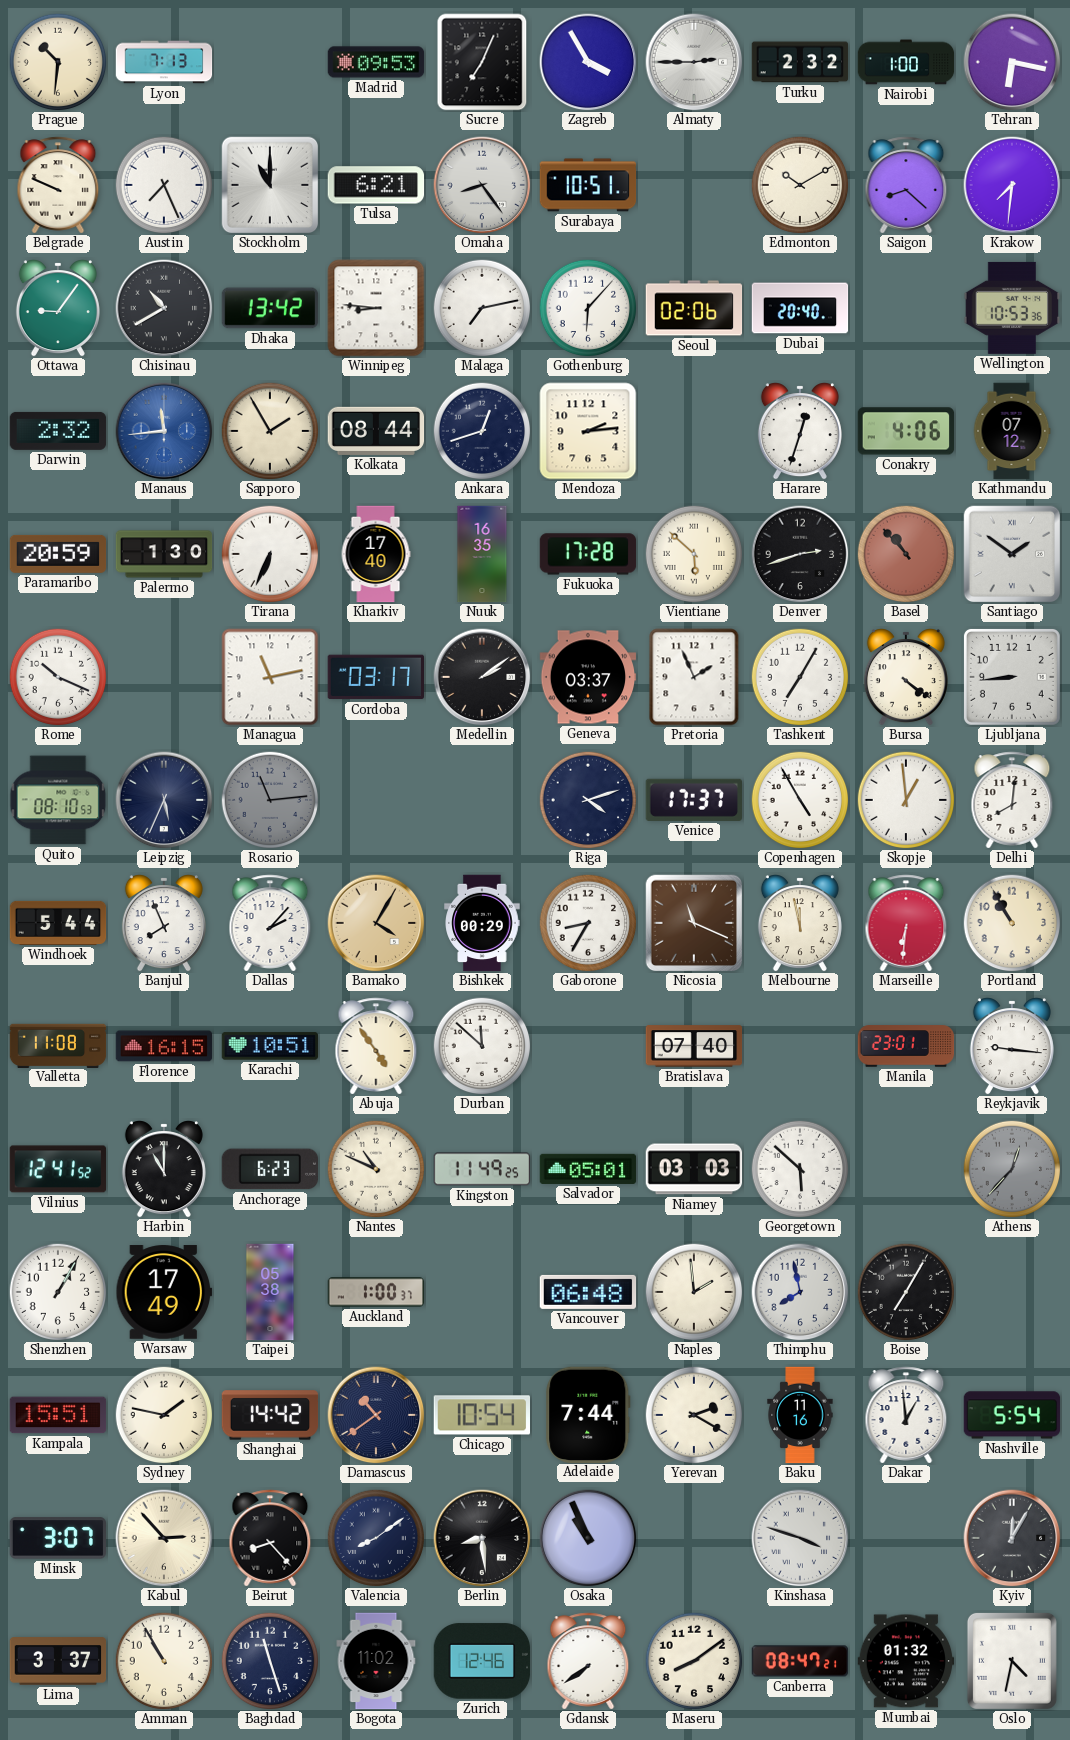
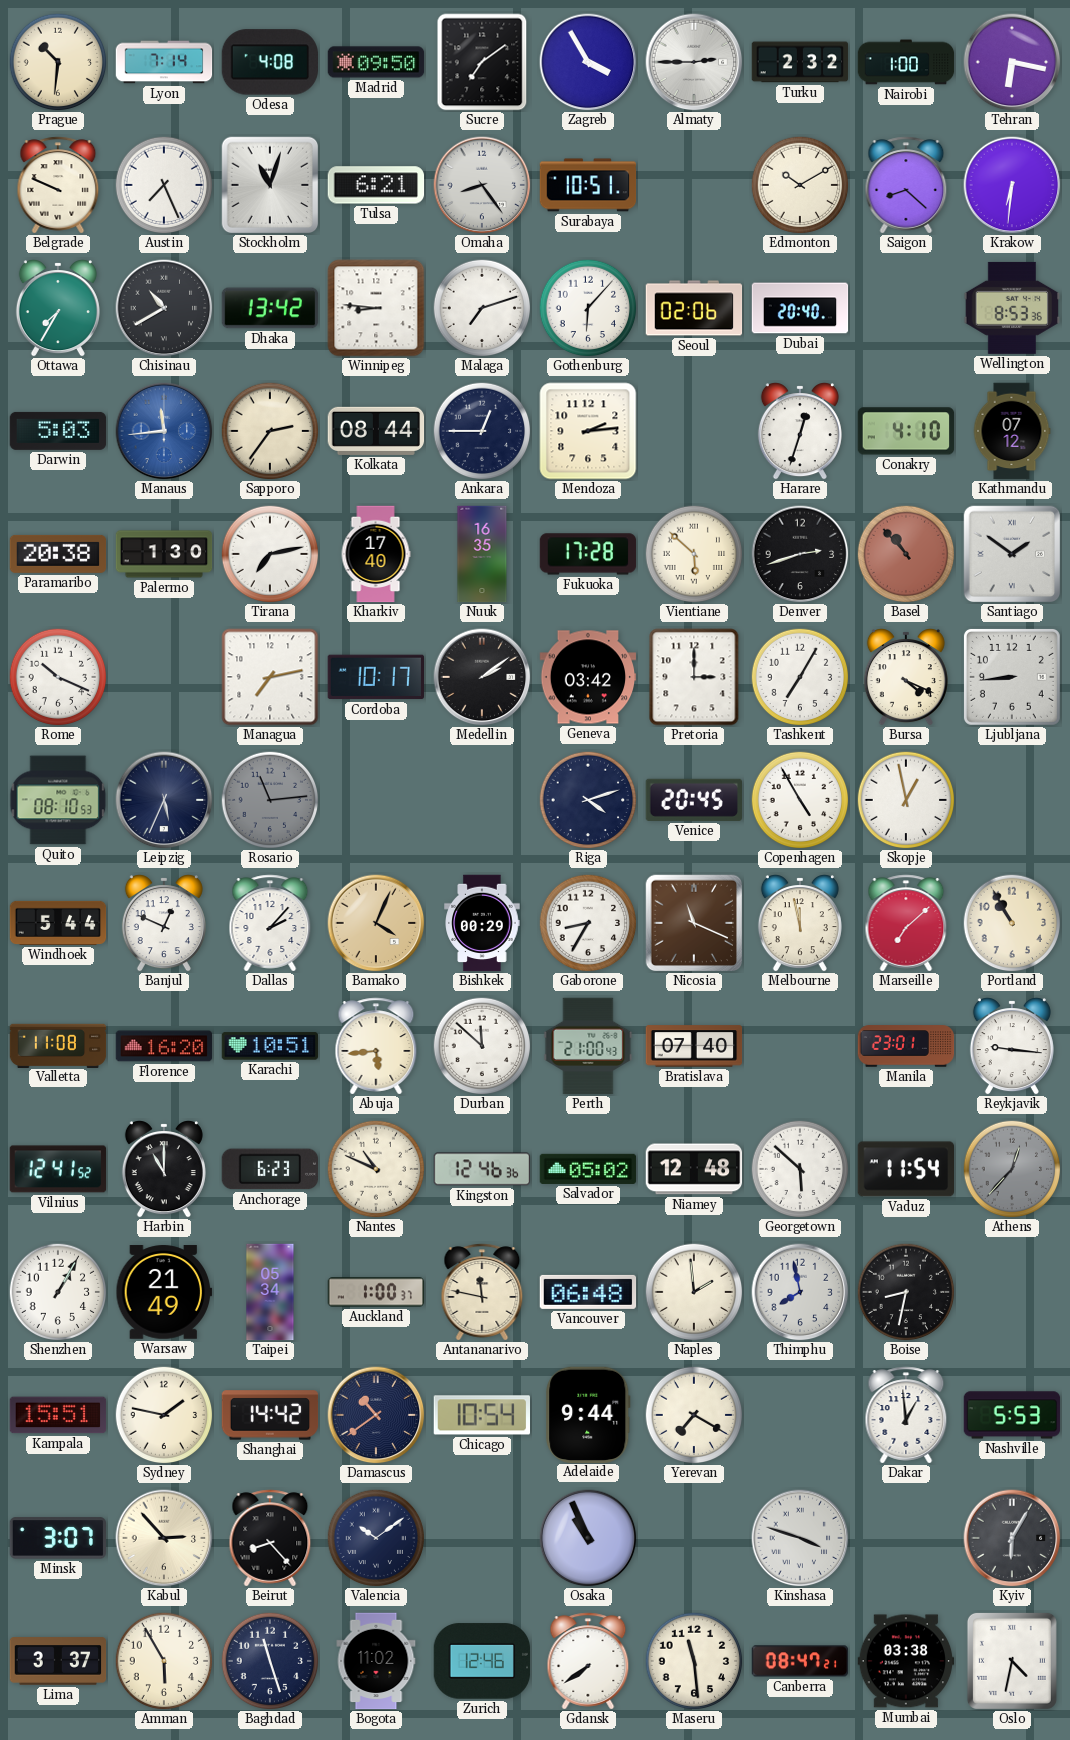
Lyon: 7:13 -> 7:14
Odesa: none -> 4:08
Madrid: 09:53 -> 09:50
Sucre: 7:04 -> 7:09
Stockholm: 11:00 -> 11:03
Krakow: 7:31 -> 6:31
Ottawa: 9:06 -> 7:35
Malaga: 7:13 -> 7:12
Wellington: 10:53 -> 8:53
Darwin: 2:32 -> 5:03
Sapporo: 1:55 -> 2:36
Ankara: 12:42 -> 12:45
Conakry: 4:06 -> 4:10
Paramaribo: 20:59 -> 20:38
Tirana: 6:34 -> 7:13
Managua: 11:13 -> 7:13
Cordoba: 03:17 -> 10:17
Geneva: 03:37 -> 03:42
Pretoria: 1:56 -> 3:00
Bursa: 4:21 -> 4:19
Venice: 17:37 -> 20:45
Skopje: 12:59 -> 12:58
Delhi: 8:01 -> none
Banjul: 7:56 -> 12:49
Bamako: 4:05 -> 4:04
Marseille: 6:31 -> 7:08
Florence: 16:15 -> 16:20
Abuja: 4:54 -> 5:44
Perth: none -> 21:00
Kingston: 11:49 -> 12:46
Salvador: 05:01 -> 05:02
Niamey: 03:03 -> 12:48
Vaduz: none -> 11:54
Warsaw: 17:49 -> 21:49
Taipei: 05:38 -> 05:34
Antananarivo: none -> 11:47
Boise: 7:05 -> 8:32
Adelaide: 7:44 -> 9:44
Yerevan: 2:20 -> 7:20
Baku: 11:16 -> none
Nashville: 5:54 -> 5:53
Valencia: 8:09 -> 10:09
Berlin: 8:29 -> none
Kyiv: 12:05 -> 6:05
Amman: 10:55 -> 5:55
Maseru: 8:09 -> 11:29
Mumbai: 01:32 -> 03:38
